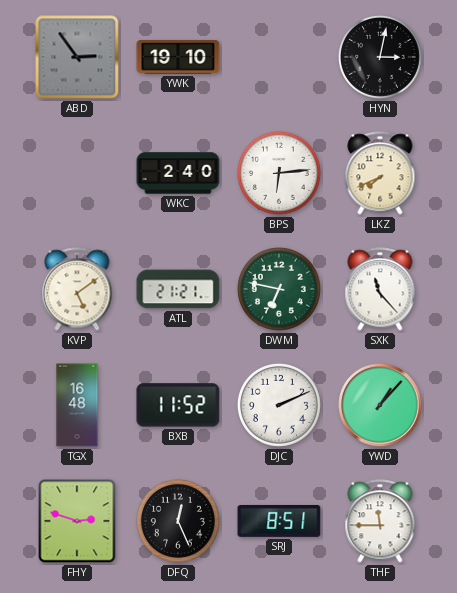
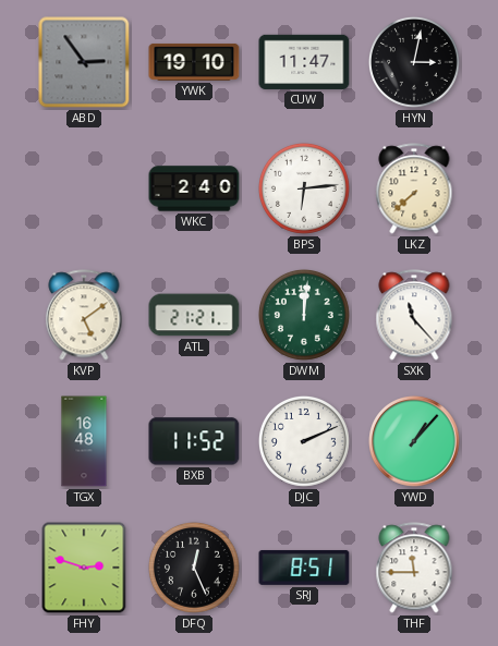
CUW: none -> 11:47
LKZ: 7:41 -> 7:38
DWM: 6:47 -> 12:01
